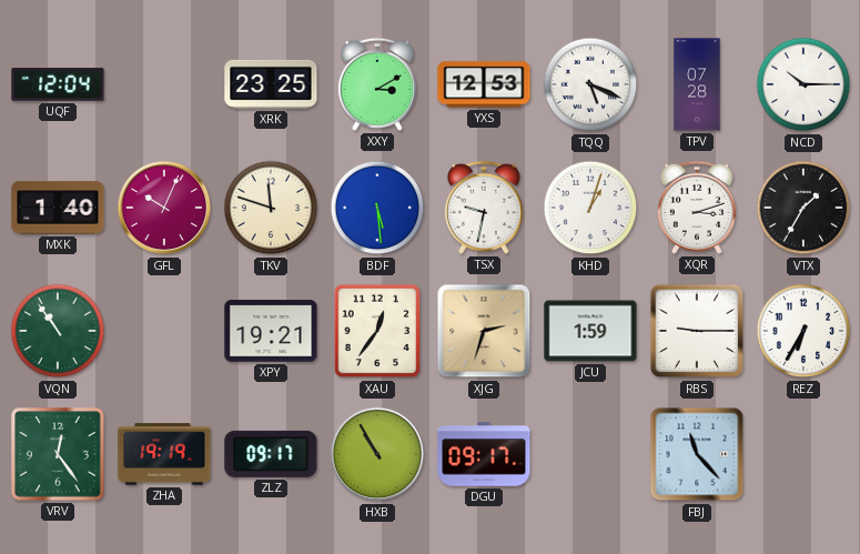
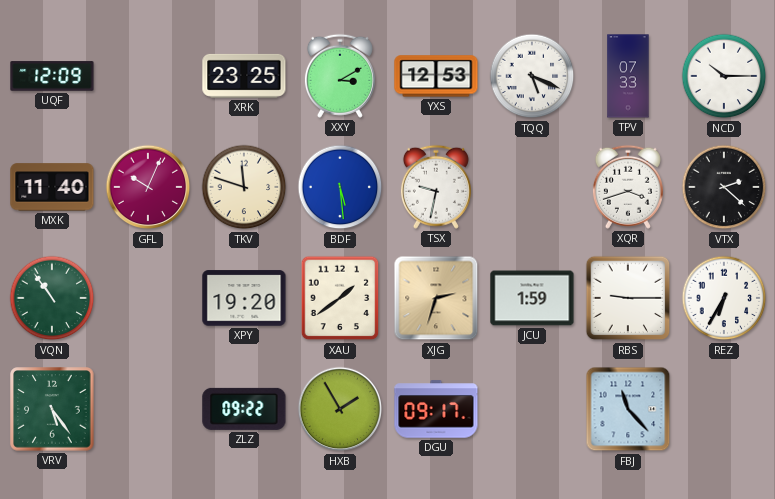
UQF: 12:04 -> 12:09
TPV: 07:28 -> 07:33
MXK: 1:40 -> 11:40
KHD: 1:03 -> none
XQR: 3:12 -> 3:42
VTX: 1:35 -> 2:22
XPY: 19:21 -> 19:20
XAU: 12:36 -> 1:39
VRV: 12:24 -> 5:24
ZHA: 19:19 -> none
ZLZ: 09:17 -> 09:22
HXB: 10:55 -> 1:55
